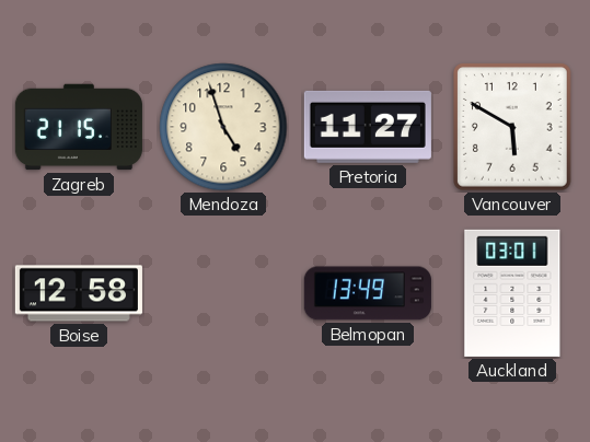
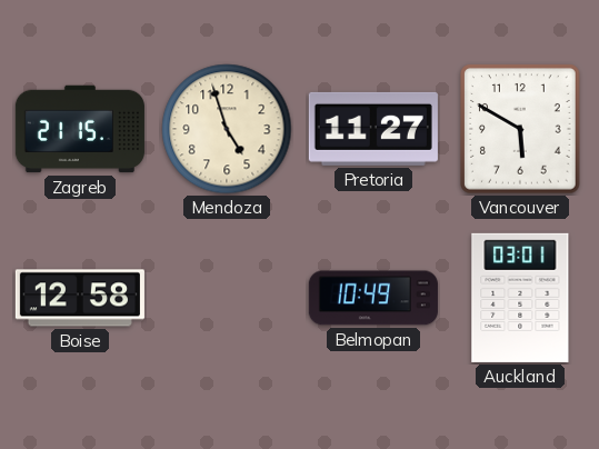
Belmopan: 13:49 -> 10:49
